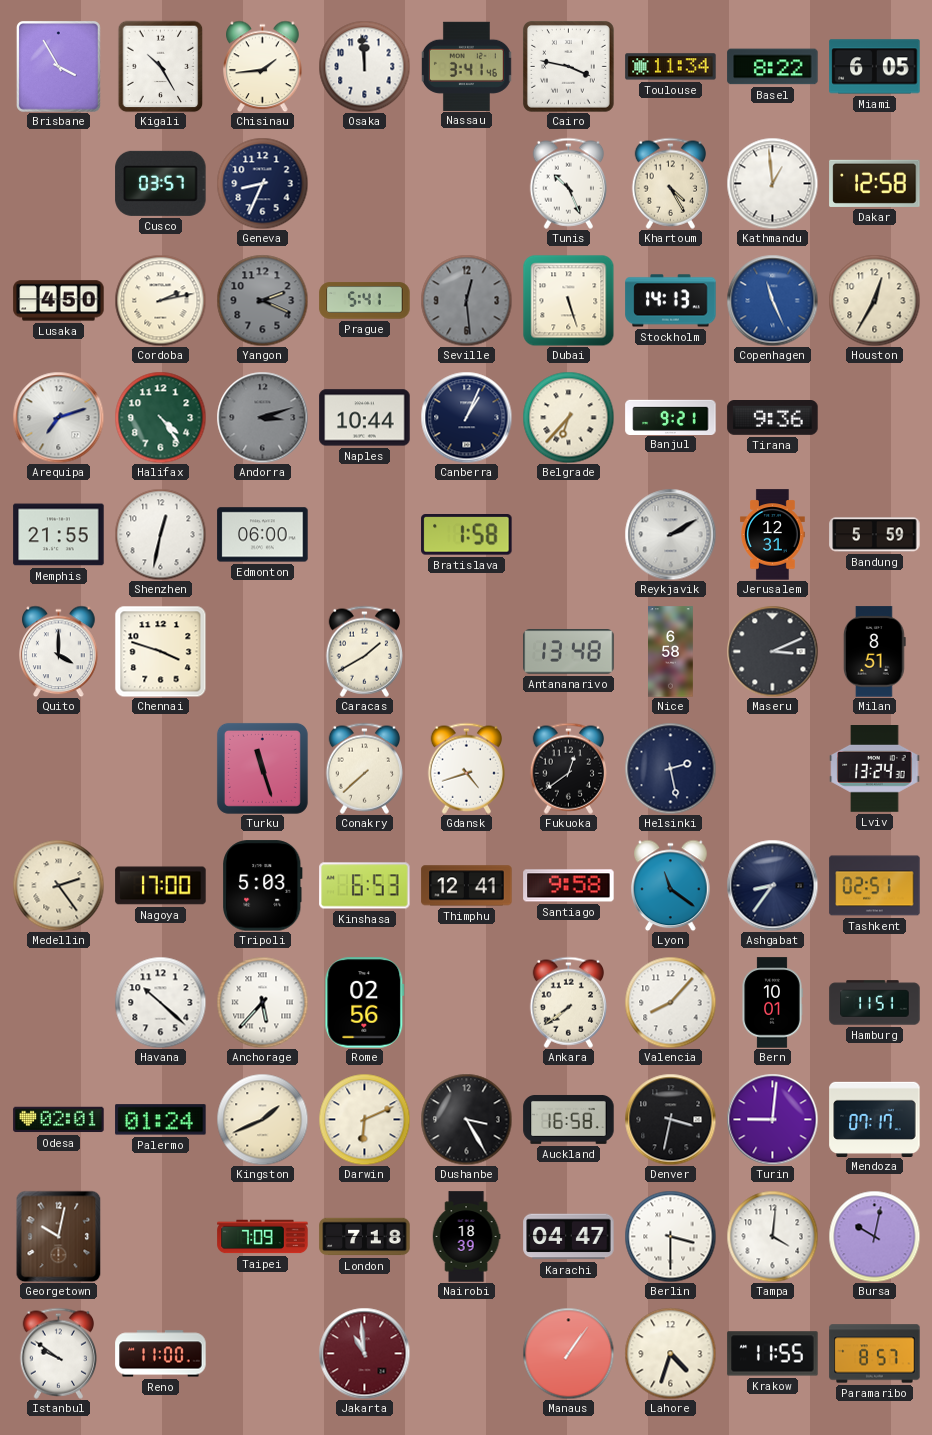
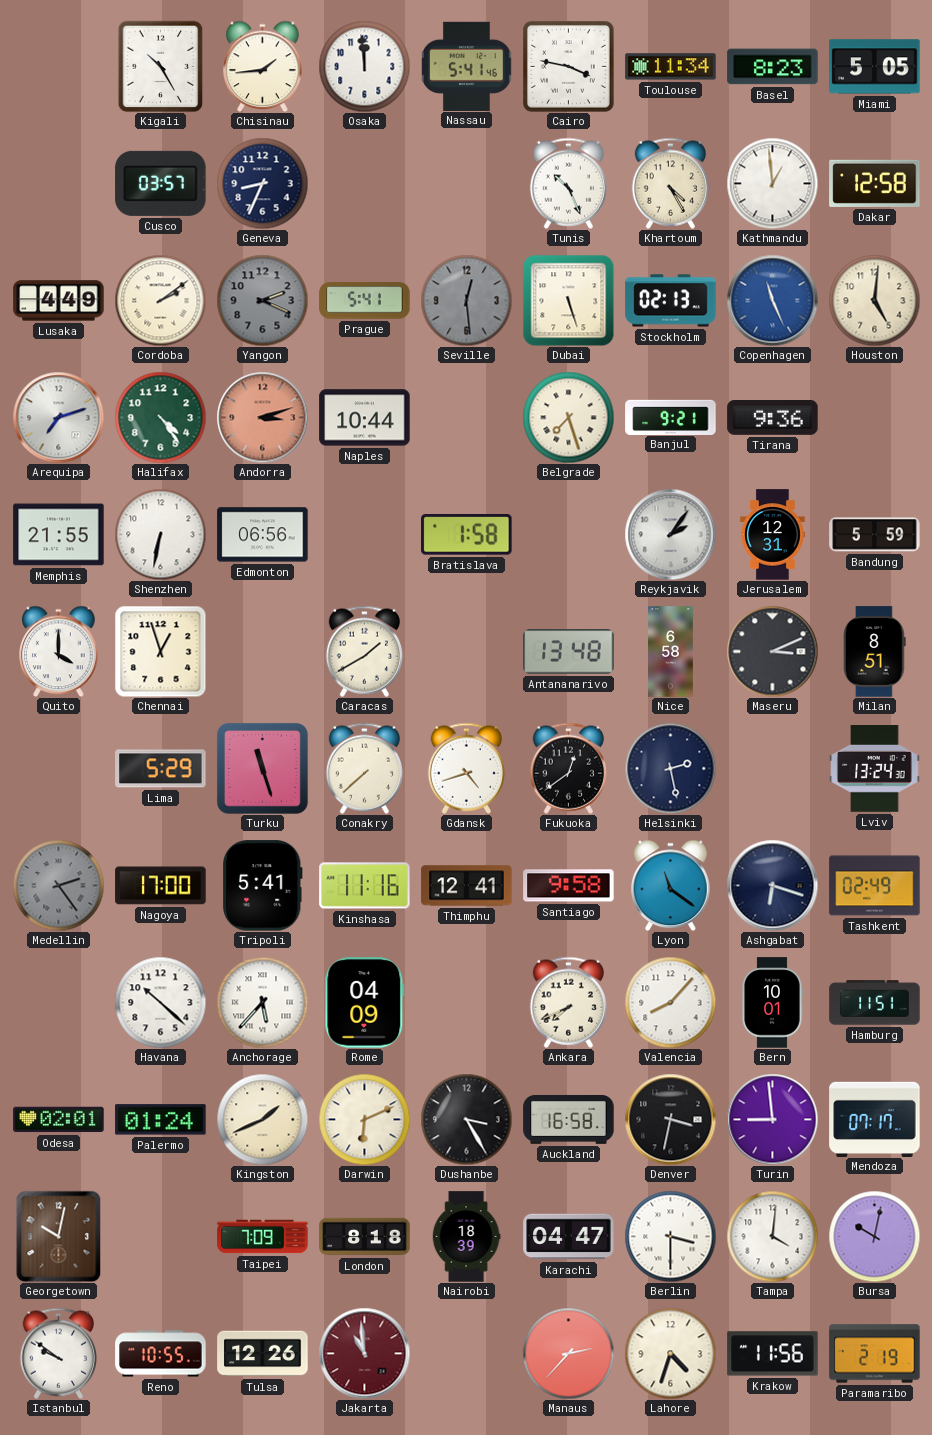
Brisbane: 3:55 -> none
Nassau: 3:41 -> 5:41
Basel: 8:22 -> 8:23
Miami: 6:05 -> 5:05
Lusaka: 4:50 -> 4:49
Cordoba: 2:13 -> 2:09
Stockholm: 14:13 -> 02:13
Houston: 12:35 -> 5:01
Andorra dial: grey -> salmon
Canberra: 1:04 -> none
Belgrade: 6:37 -> 7:27
Shenzhen: 12:32 -> 6:32
Edmonton: 06:00 -> 06:56
Reykjavik: 2:10 -> 2:06
Chennai: 3:48 -> 12:57
Lima: none -> 5:29
Medellin dial: cream -> grey
Tripoli: 5:03 -> 5:41
Kinshasa: 6:53 -> 11:16
Ashgabat: 8:36 -> 6:18
Tashkent: 02:51 -> 02:49
Rome: 02:56 -> 04:09
Ankara: 7:39 -> 7:41
Turin: 9:01 -> 8:59
London: 7:18 -> 8:18
Reno: 11:00 -> 10:55
Tulsa: none -> 12:26
Manaus: 1:06 -> 2:37
Krakow: 11:55 -> 11:56
Paramaribo: 8:57 -> 2:19
